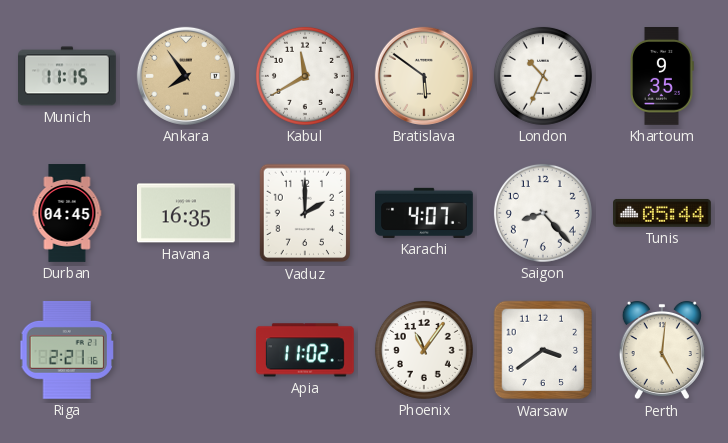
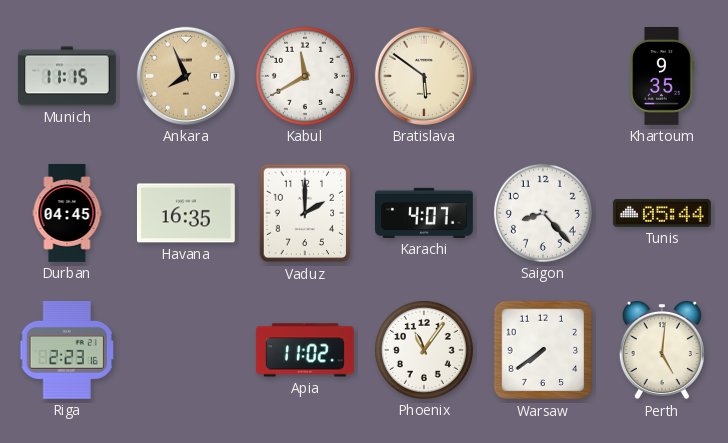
Ankara: 7:54 -> 7:56
London: 10:34 -> none
Riga: 2:21 -> 2:23
Warsaw: 3:39 -> 7:39
